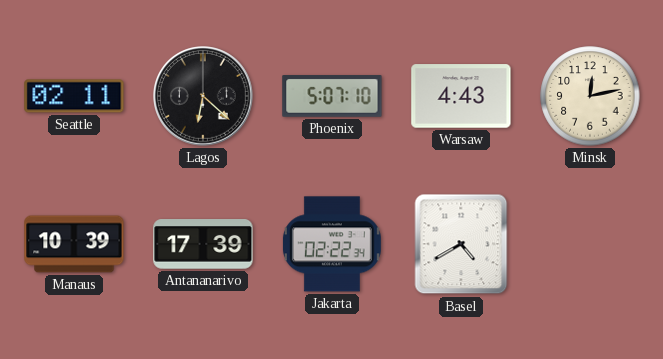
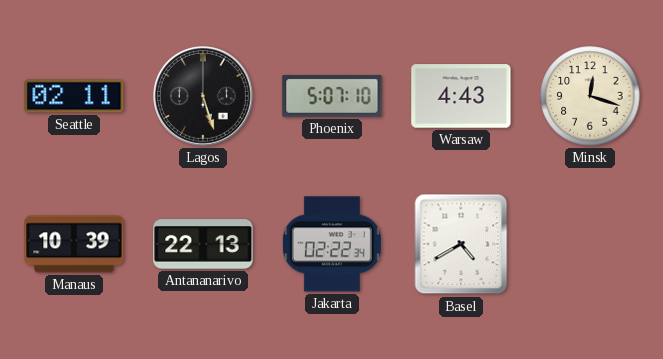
Lagos: 6:22 -> 5:27
Minsk: 12:13 -> 12:18
Antananarivo: 17:39 -> 22:13
